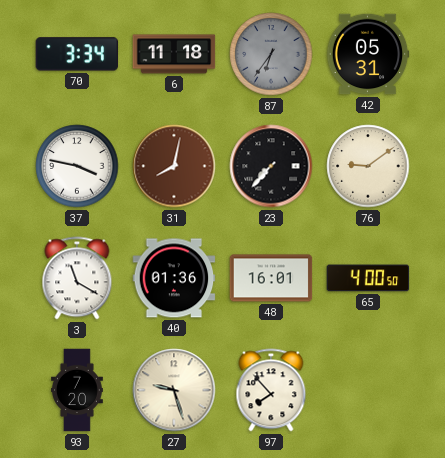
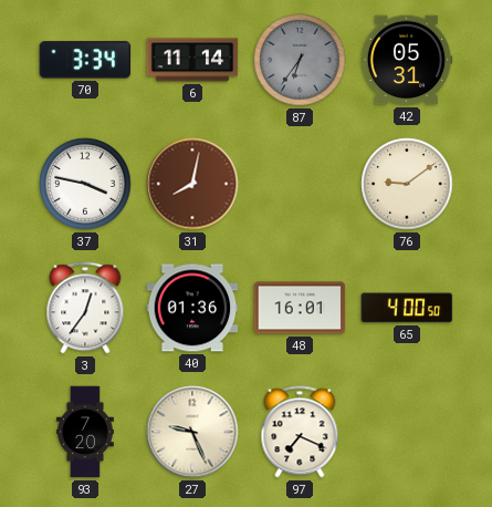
6: 11:18 -> 11:14
23: 7:37 -> none
3: 11:20 -> 12:36
27: 9:27 -> 9:26
97: 7:53 -> 7:19
